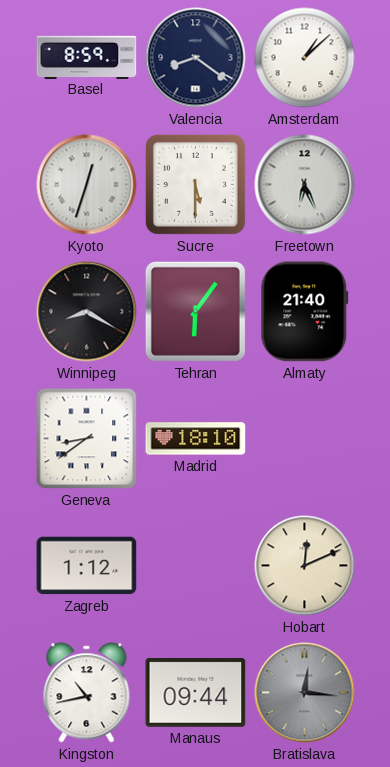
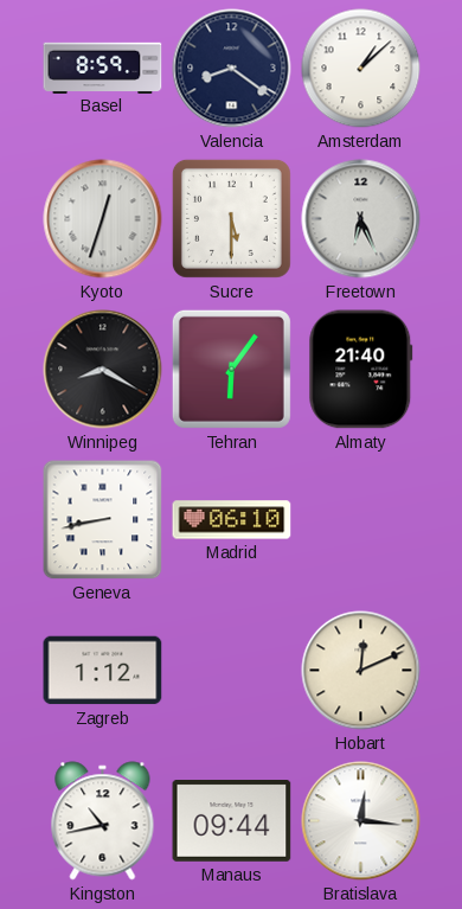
Geneva: 8:39 -> 8:43
Madrid: 18:10 -> 06:10
Bratislava dial: grey -> white
